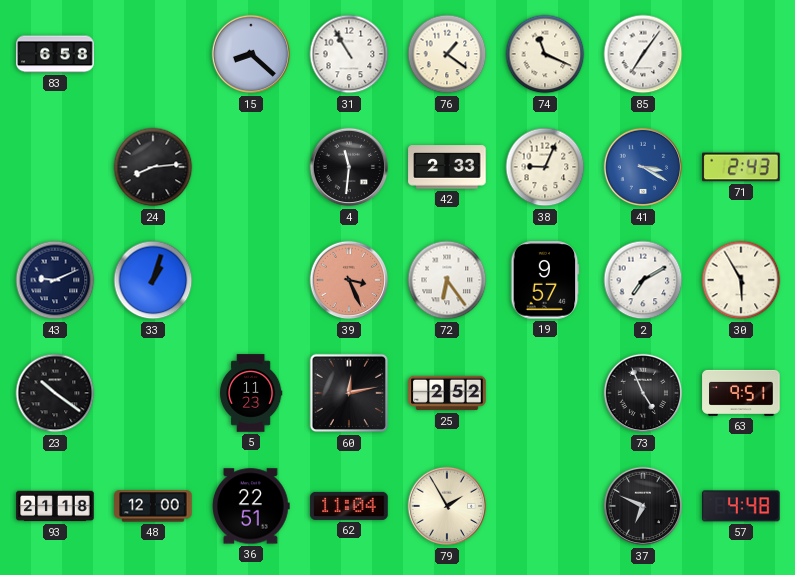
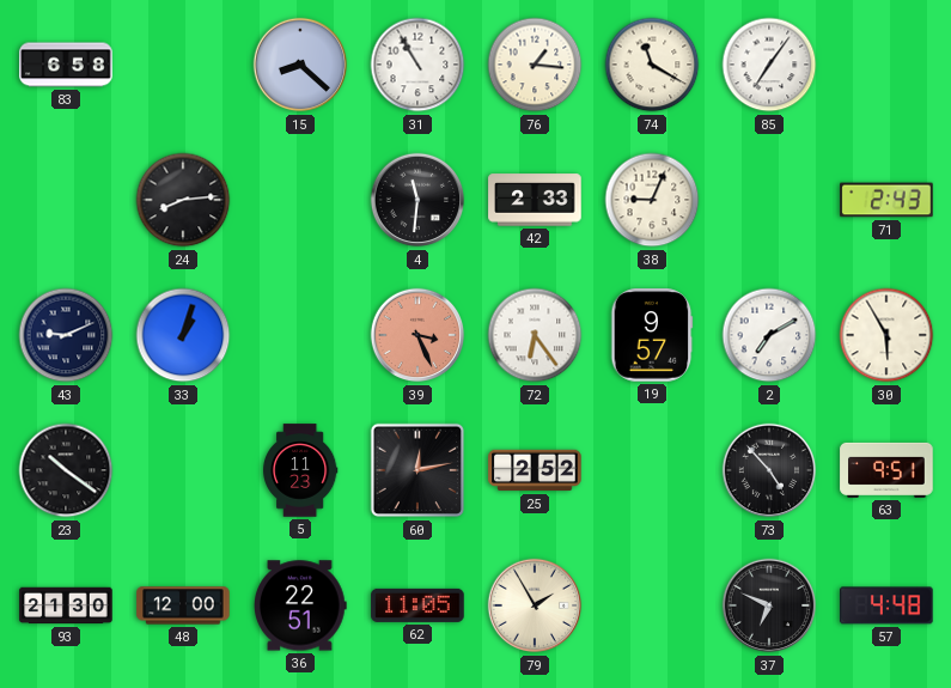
76: 1:21 -> 1:16
74: 11:19 -> 11:20
41: 3:20 -> none
73: 4:56 -> 4:53
93: 21:18 -> 21:30
62: 11:04 -> 11:05
